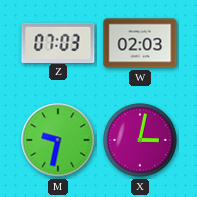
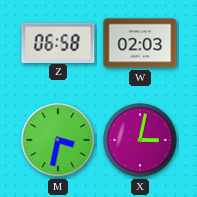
Z: 07:03 -> 06:58
M: 9:32 -> 3:32
